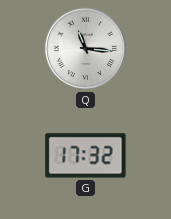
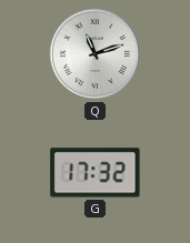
Q: 11:16 -> 11:12
